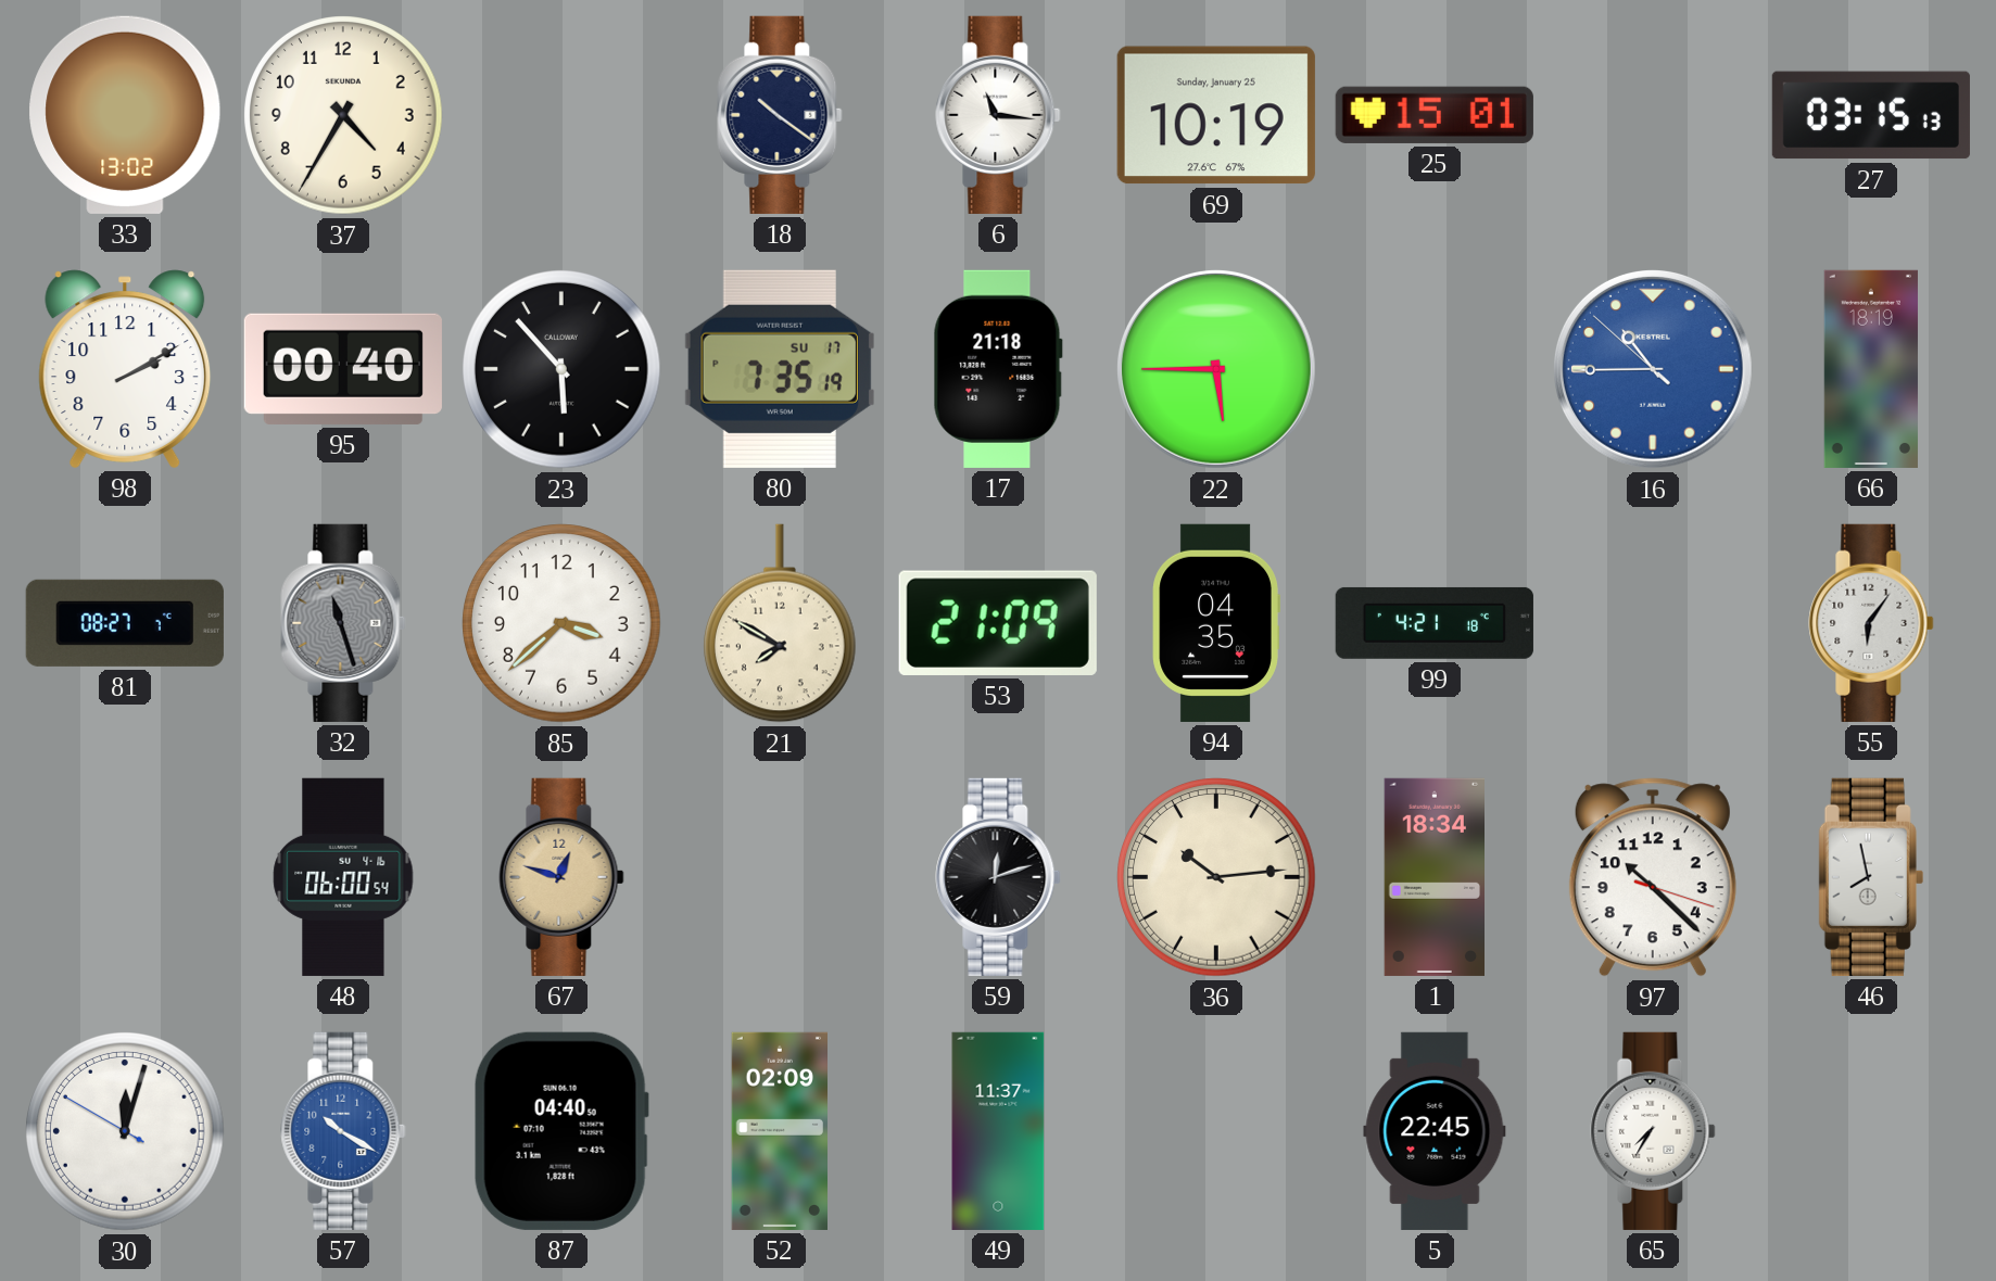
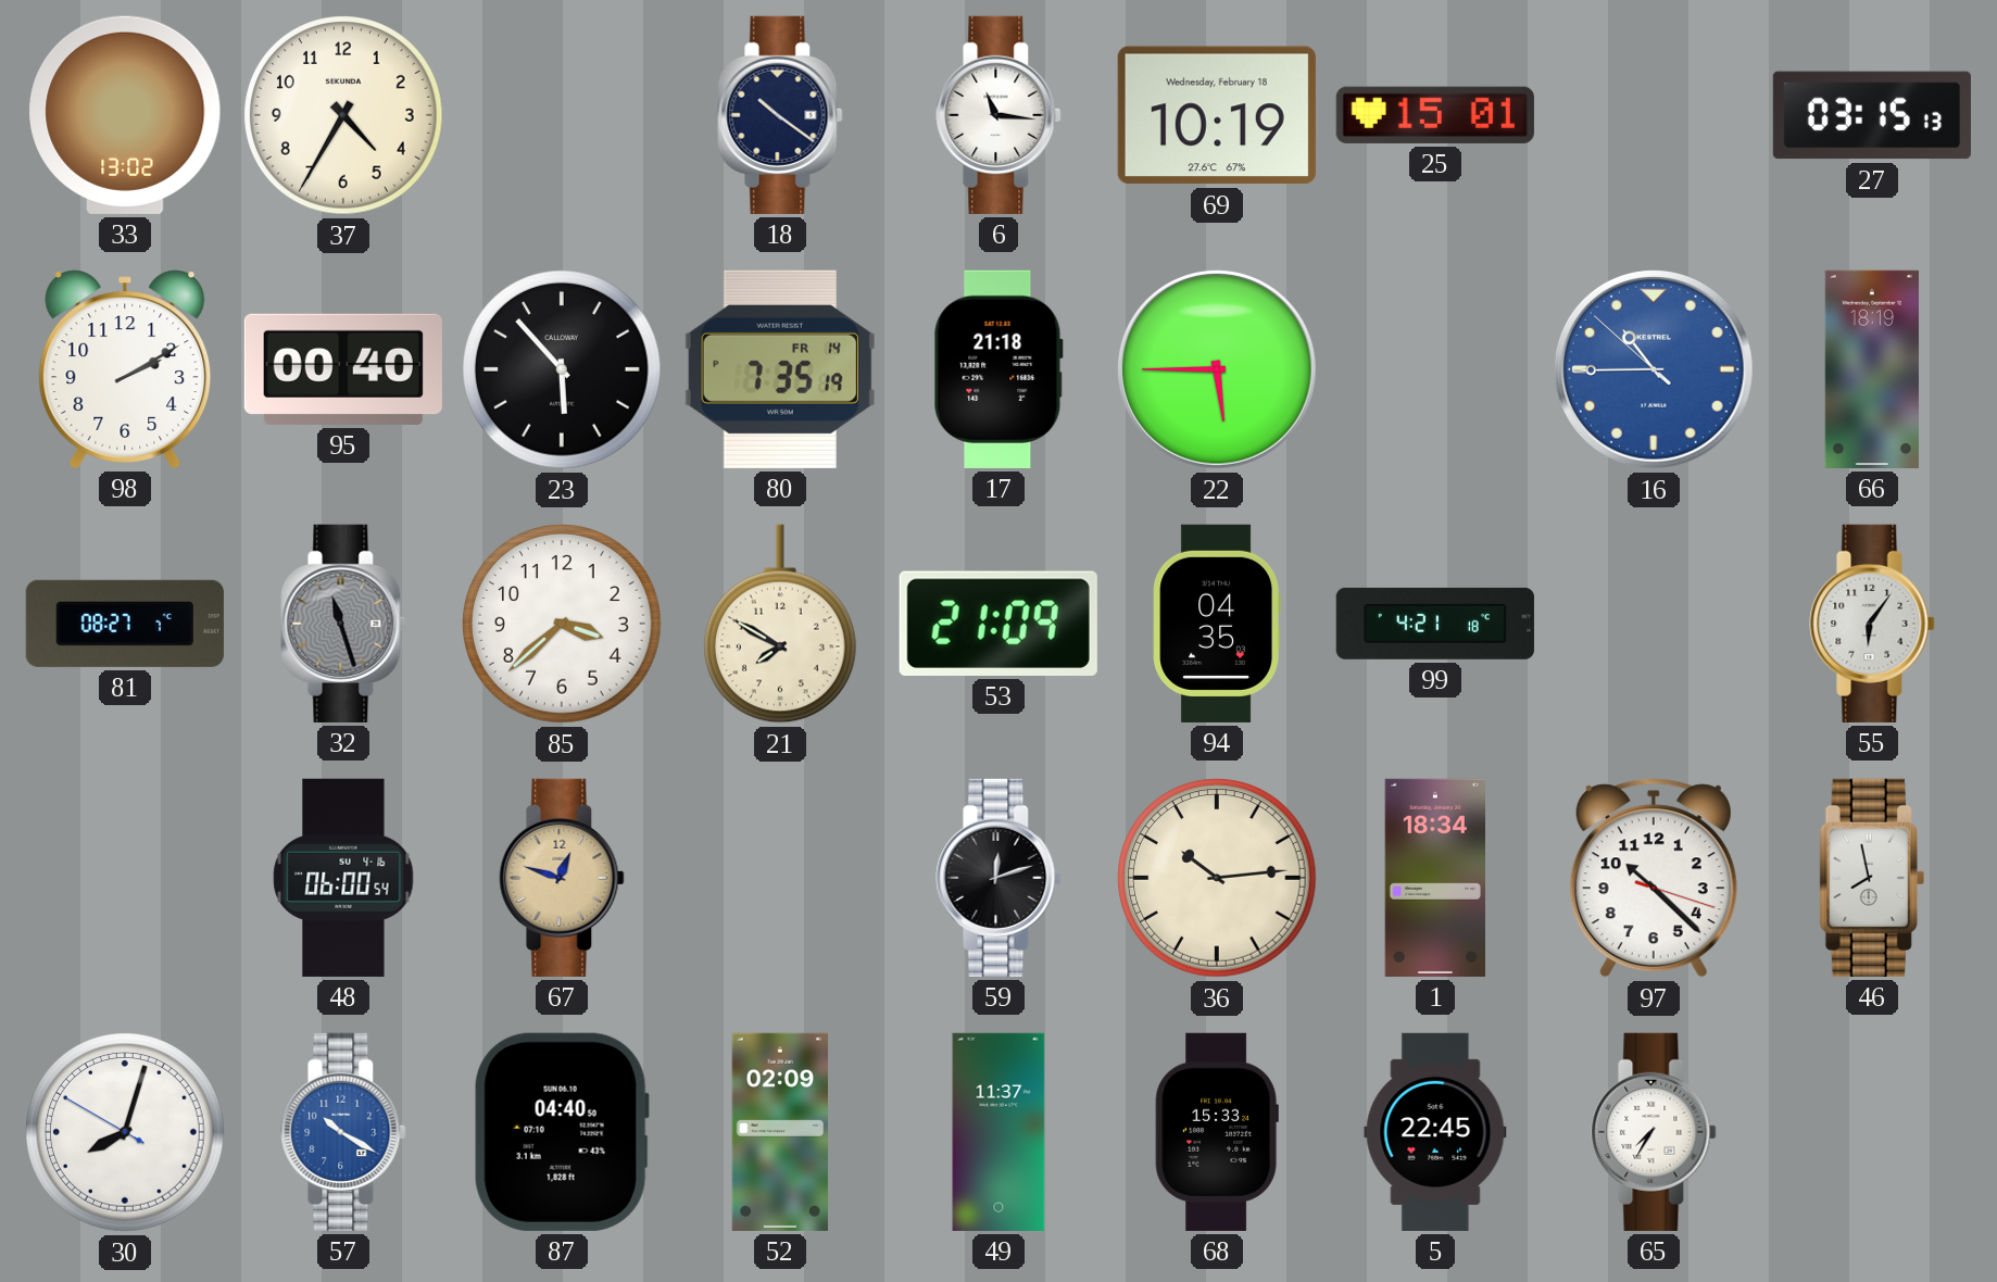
69 date: Sunday, January 25 -> Wednesday, February 18
80 date: SU 17 -> FR 14
30: 12:02 -> 8:02
68: none -> 15:33
